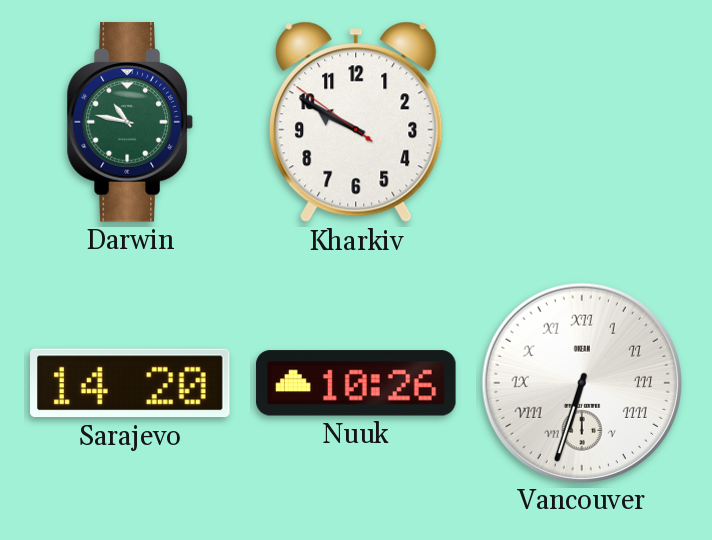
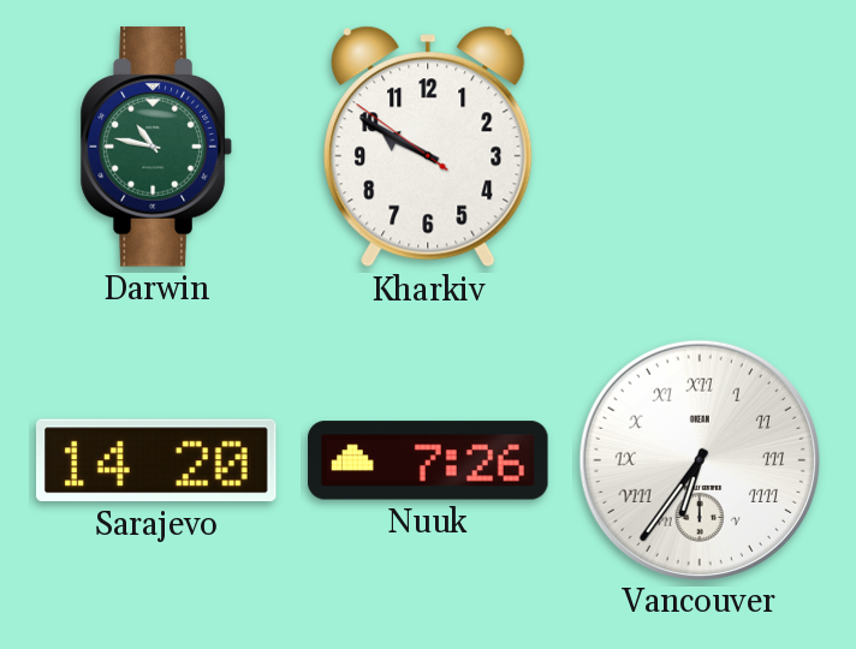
Nuuk: 10:26 -> 7:26
Vancouver: 6:33 -> 6:36
